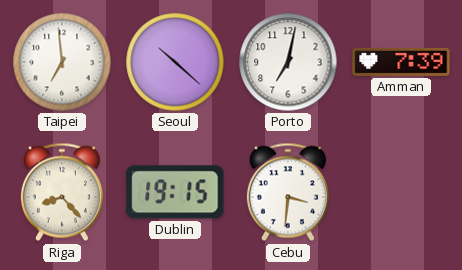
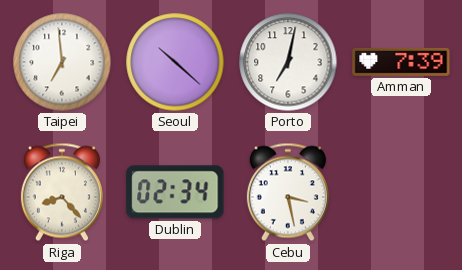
Dublin: 19:15 -> 02:34
Cebu: 3:31 -> 3:28
